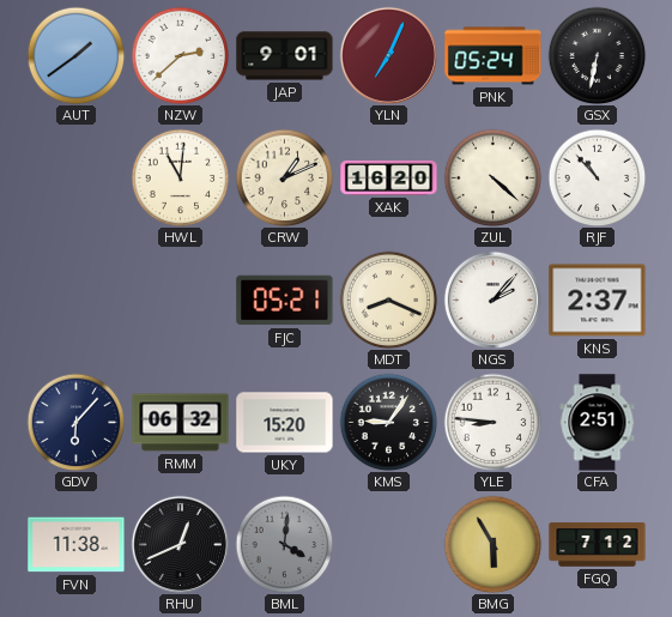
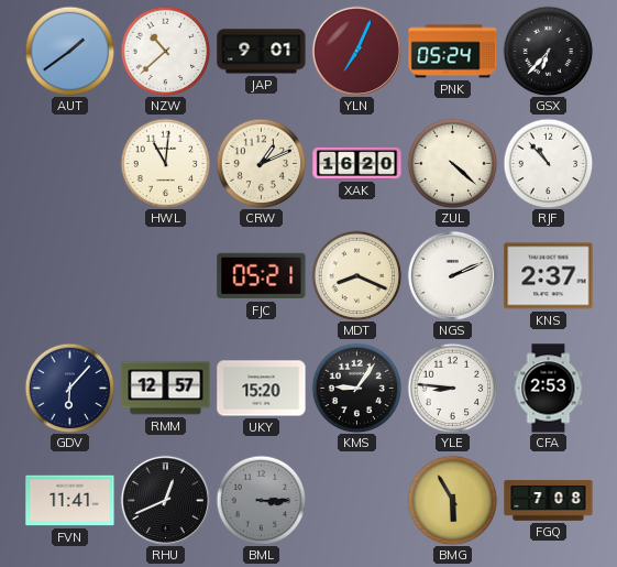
NZW: 2:38 -> 10:38
GSX: 6:32 -> 6:37
NGS: 2:07 -> 2:11
RMM: 06:32 -> 12:57
CFA: 2:51 -> 2:53
FVN: 11:38 -> 11:41
BML: 4:01 -> 3:15
FGQ: 7:12 -> 7:08
